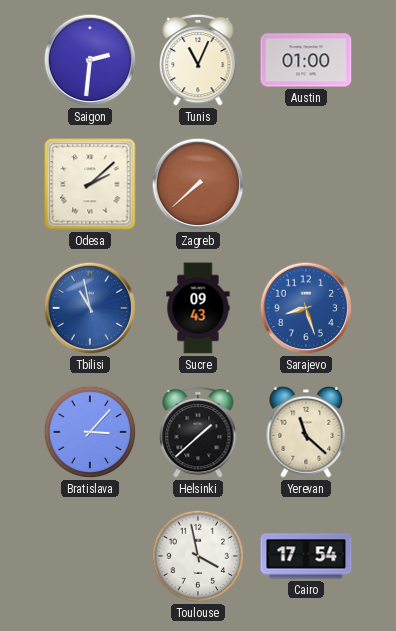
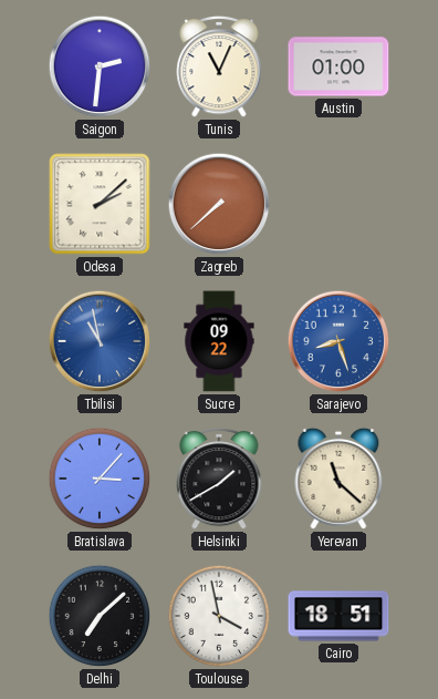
Sucre: 09:43 -> 09:22
Helsinki: 1:38 -> 1:40
Delhi: none -> 7:08
Cairo: 17:54 -> 18:51
